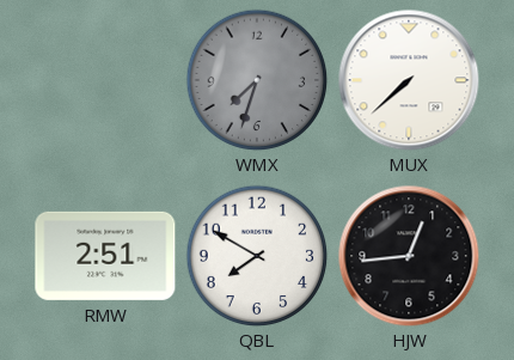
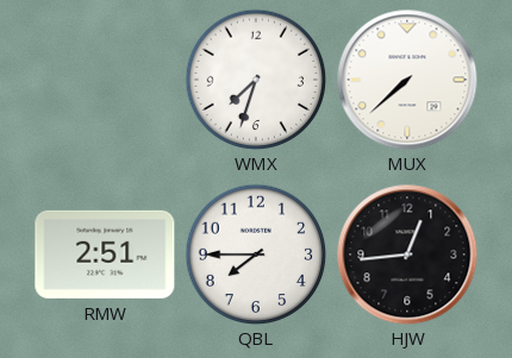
WMX dial: grey -> white
QBL: 7:50 -> 7:45
